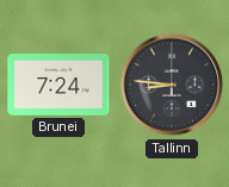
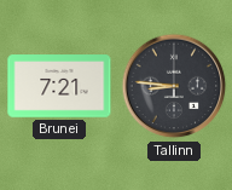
Brunei: 7:24 -> 7:21
